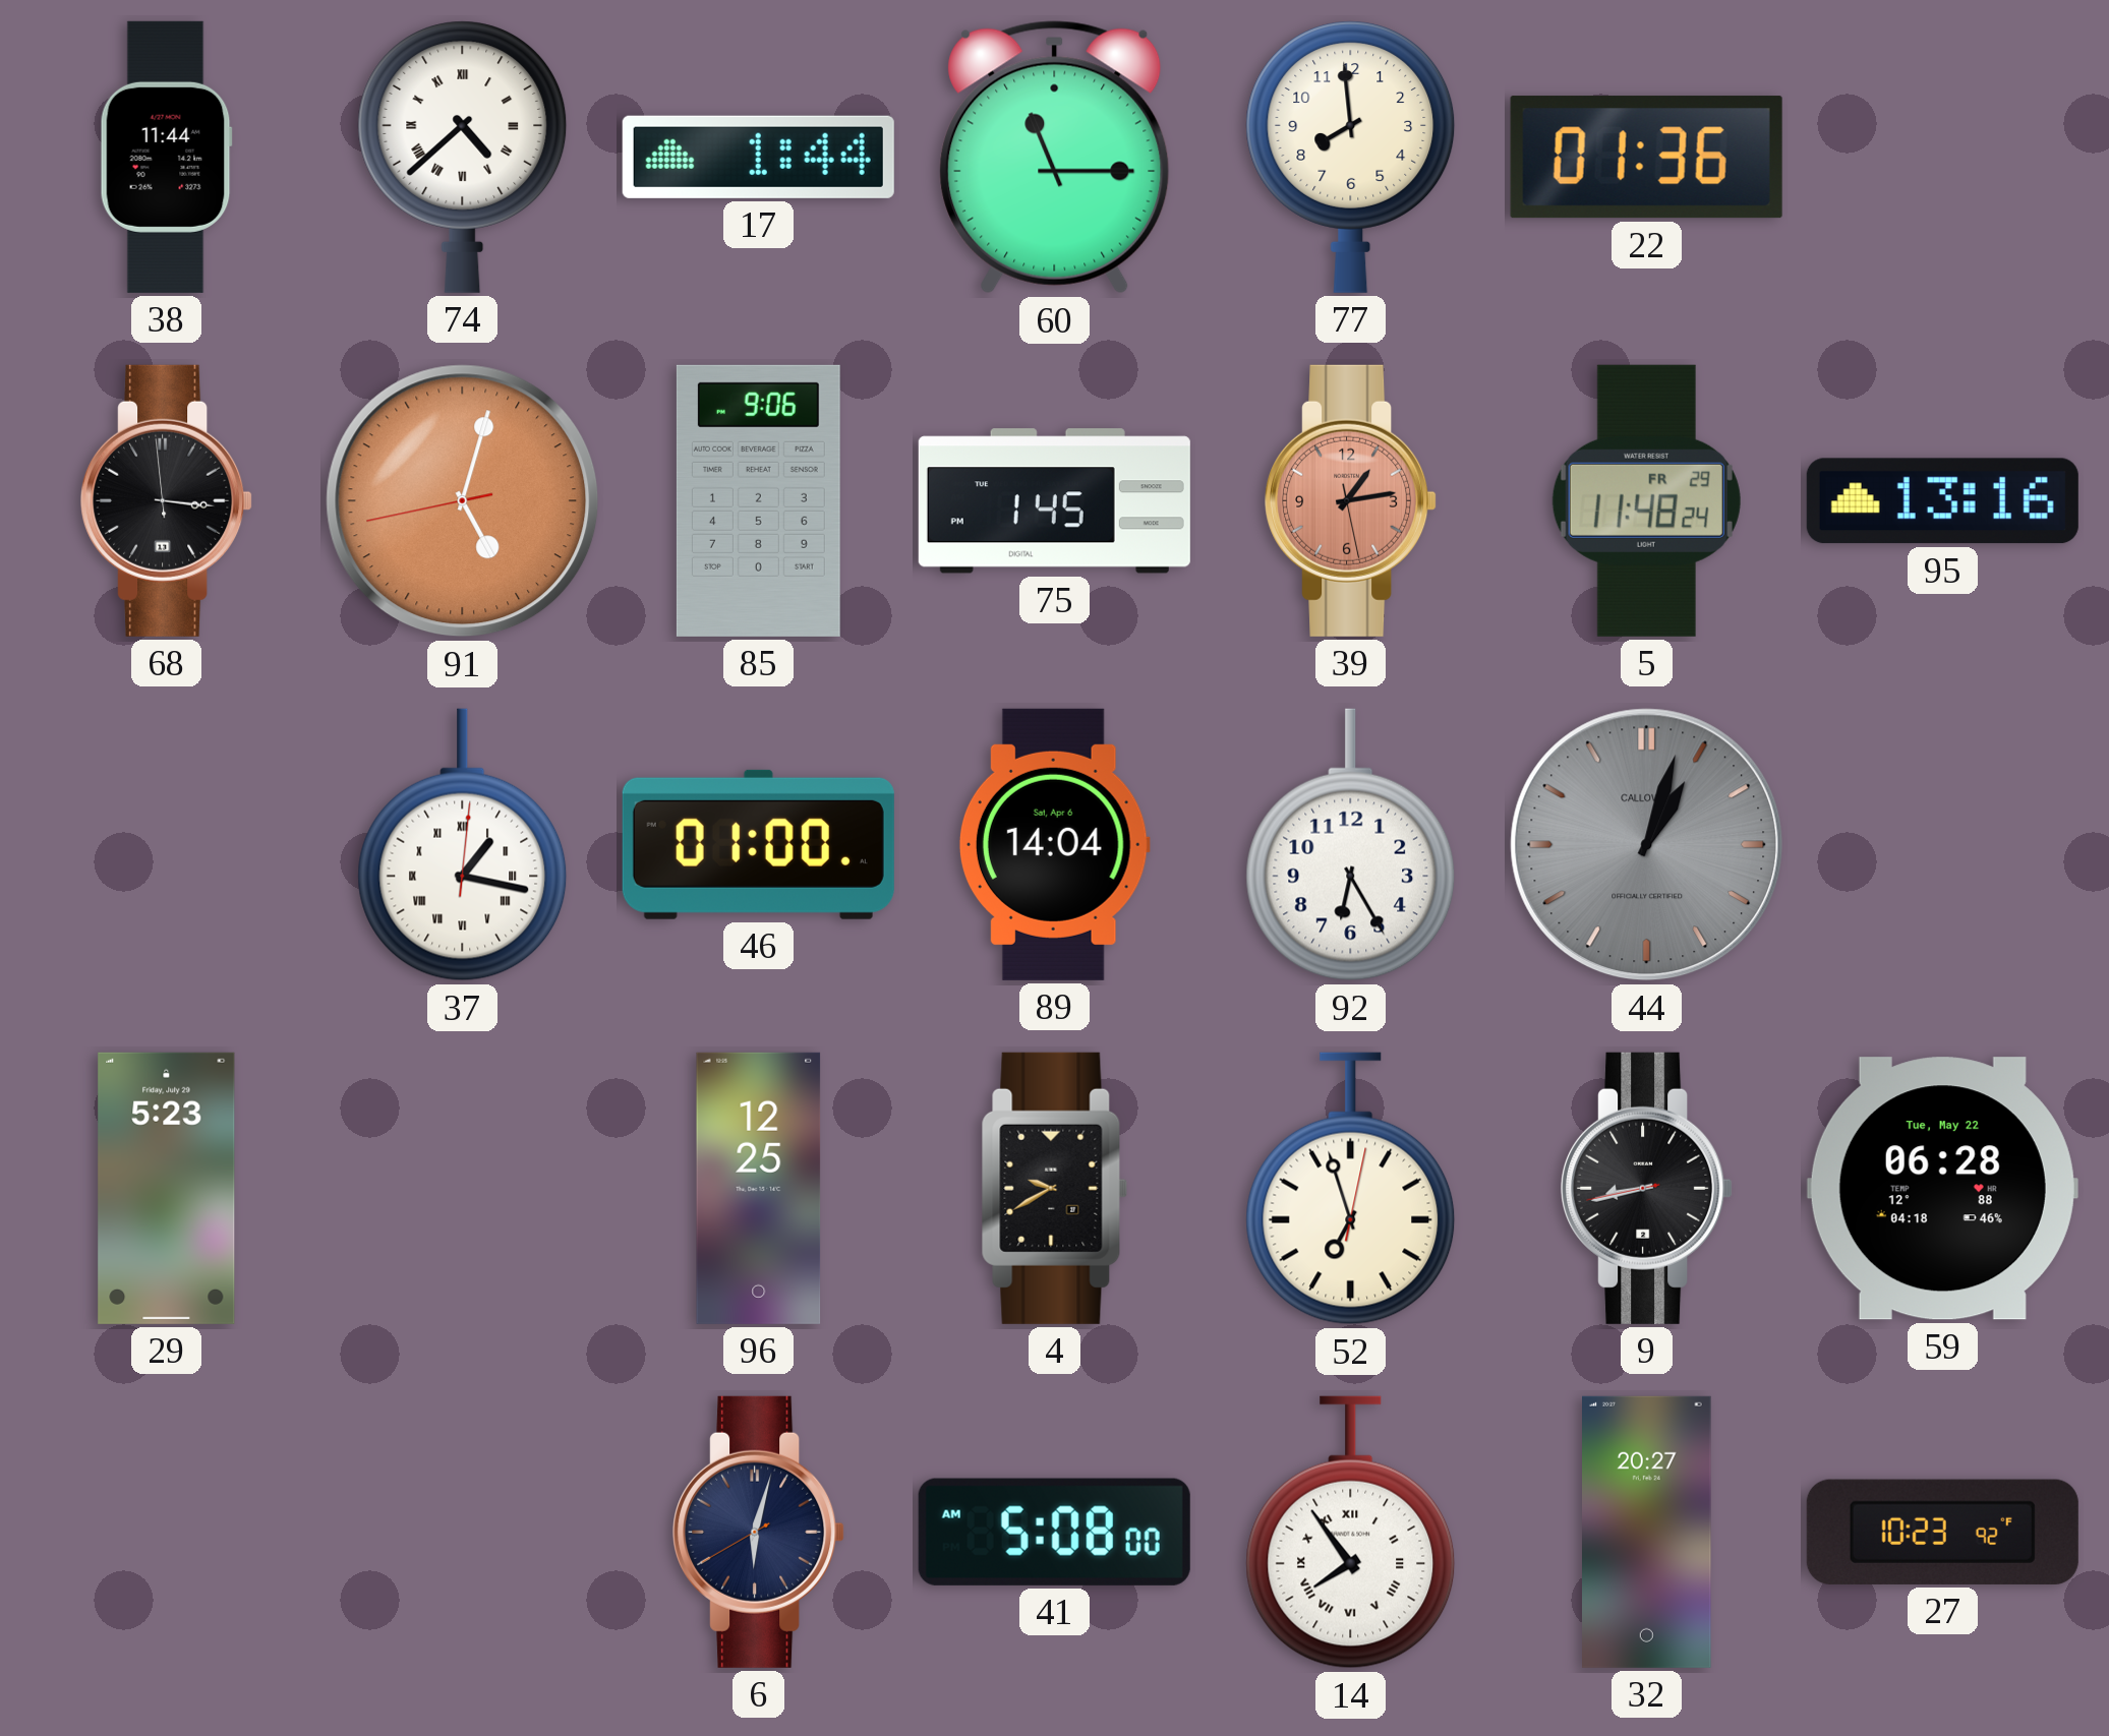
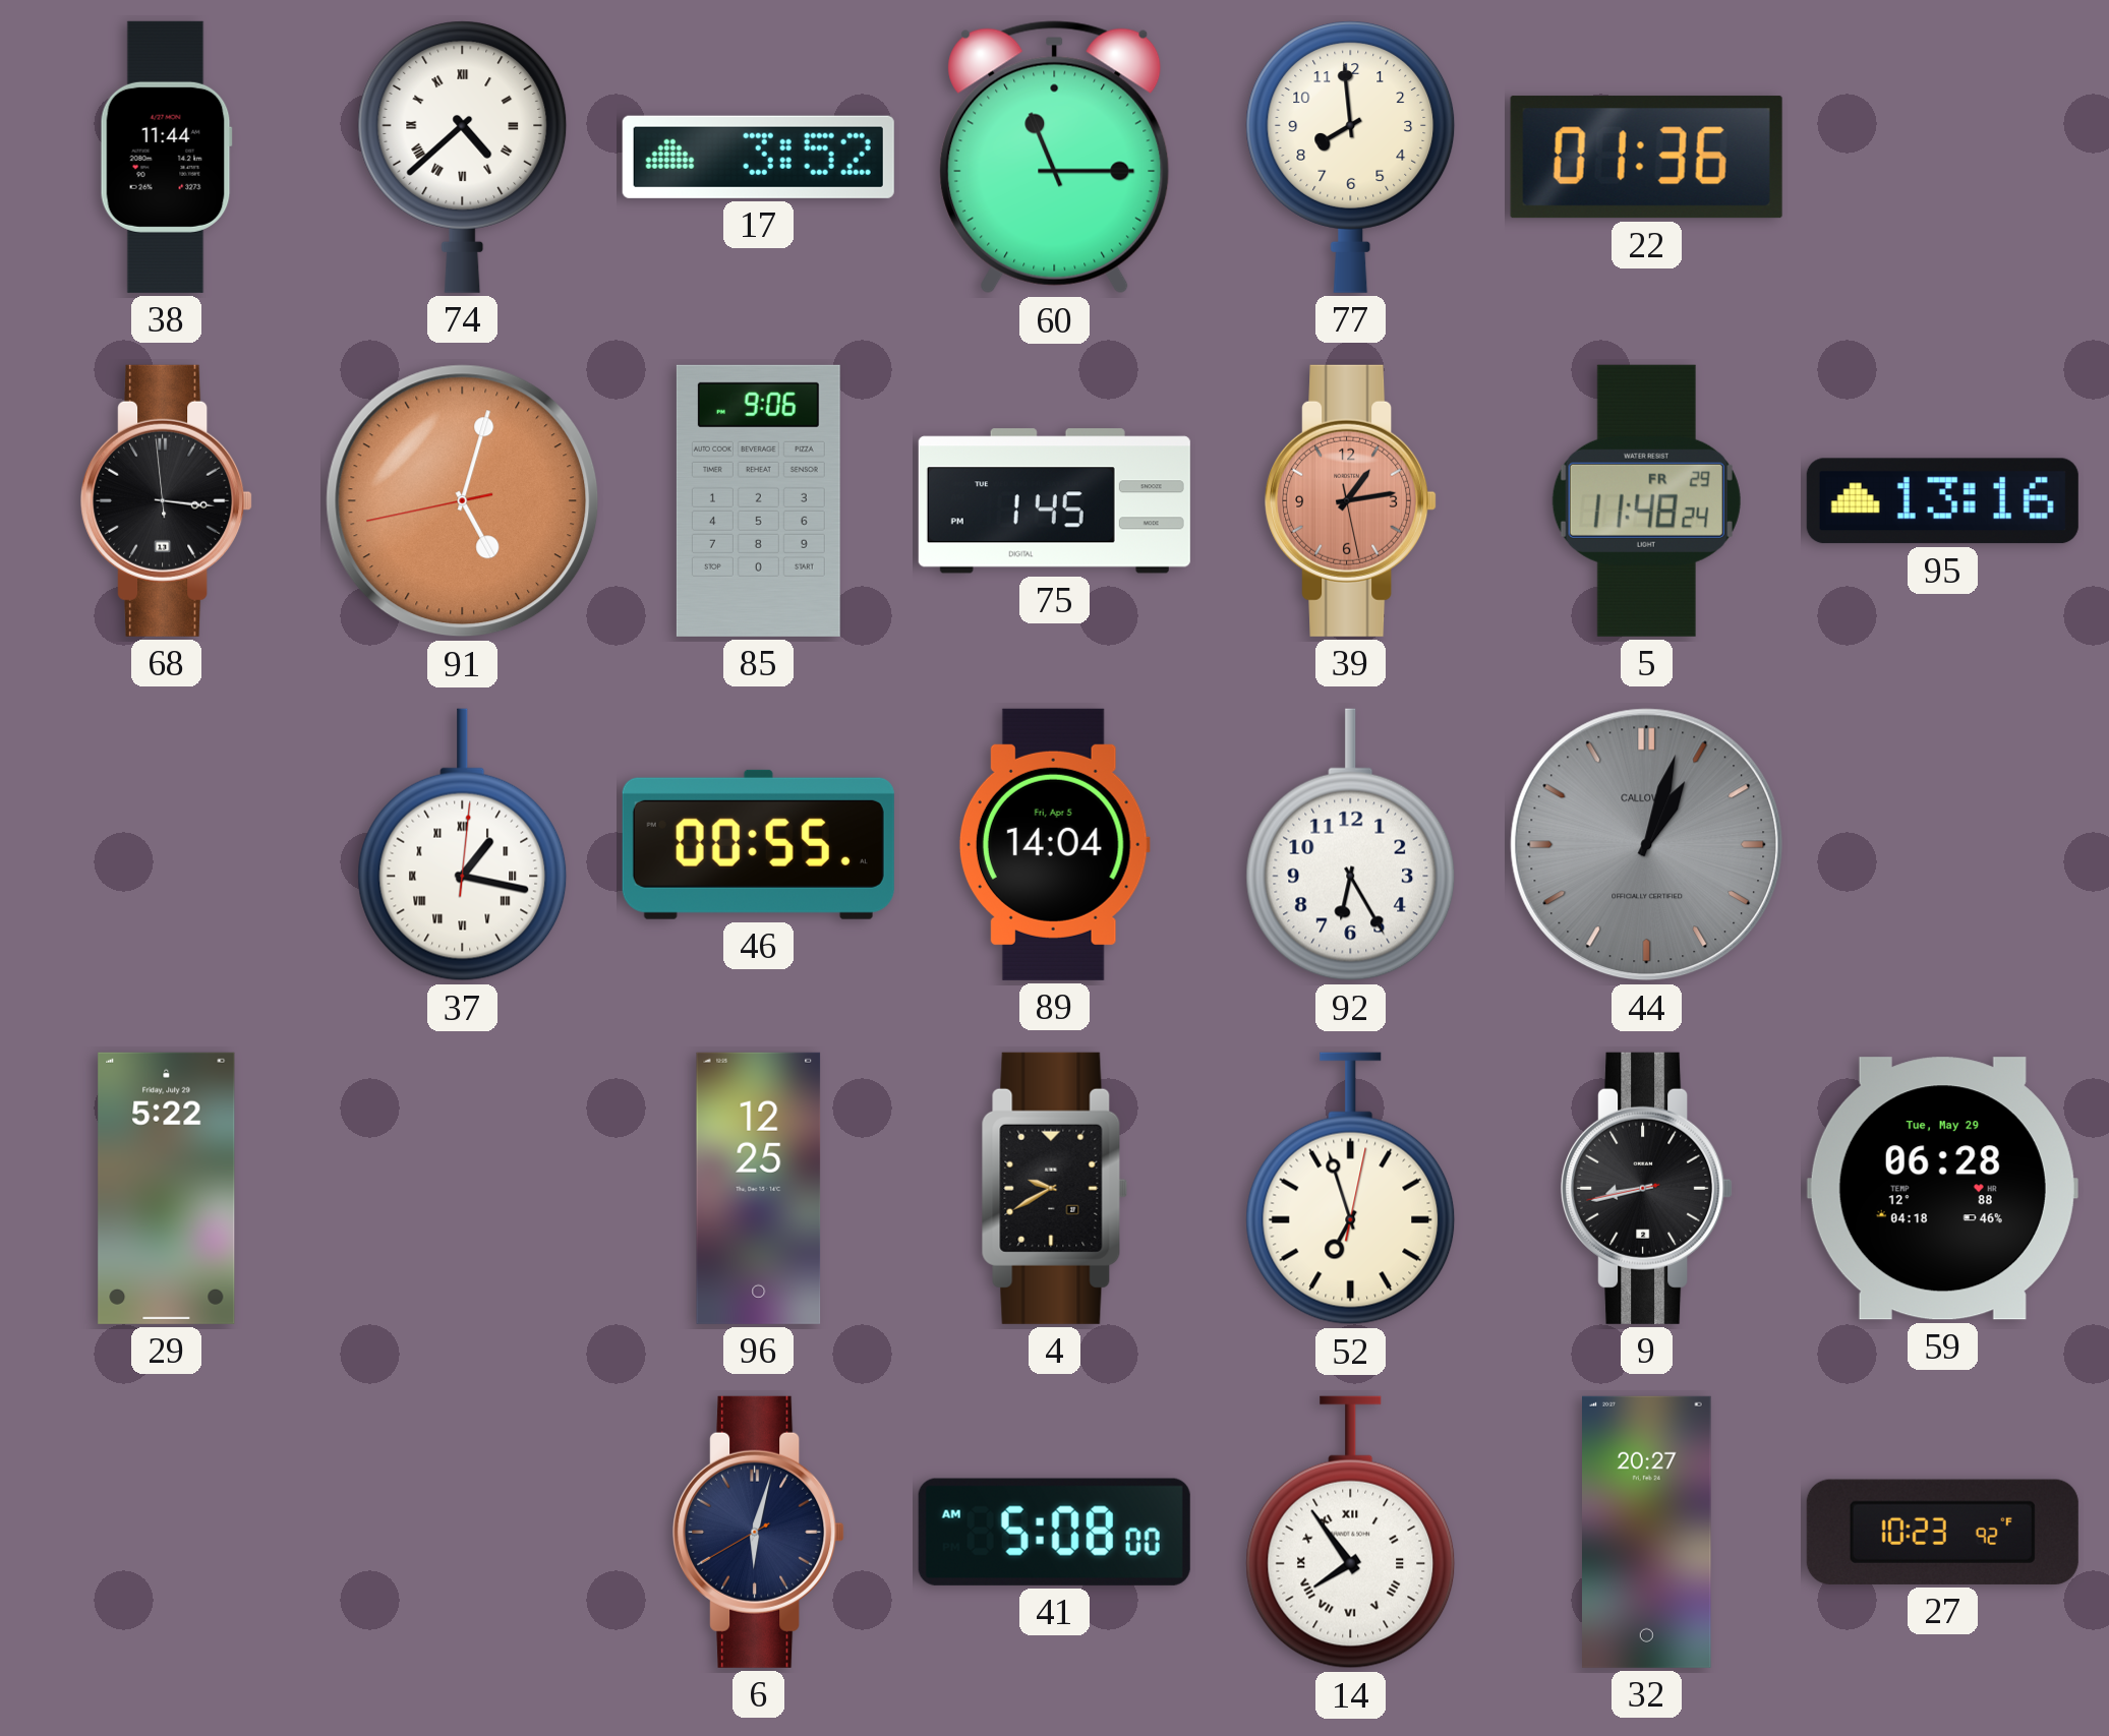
17: 1:44 -> 3:52
46: 01:00 -> 00:55
89 date: Sat, Apr 6 -> Fri, Apr 5
29: 5:23 -> 5:22
59 date: Tue, May 22 -> Tue, May 29
